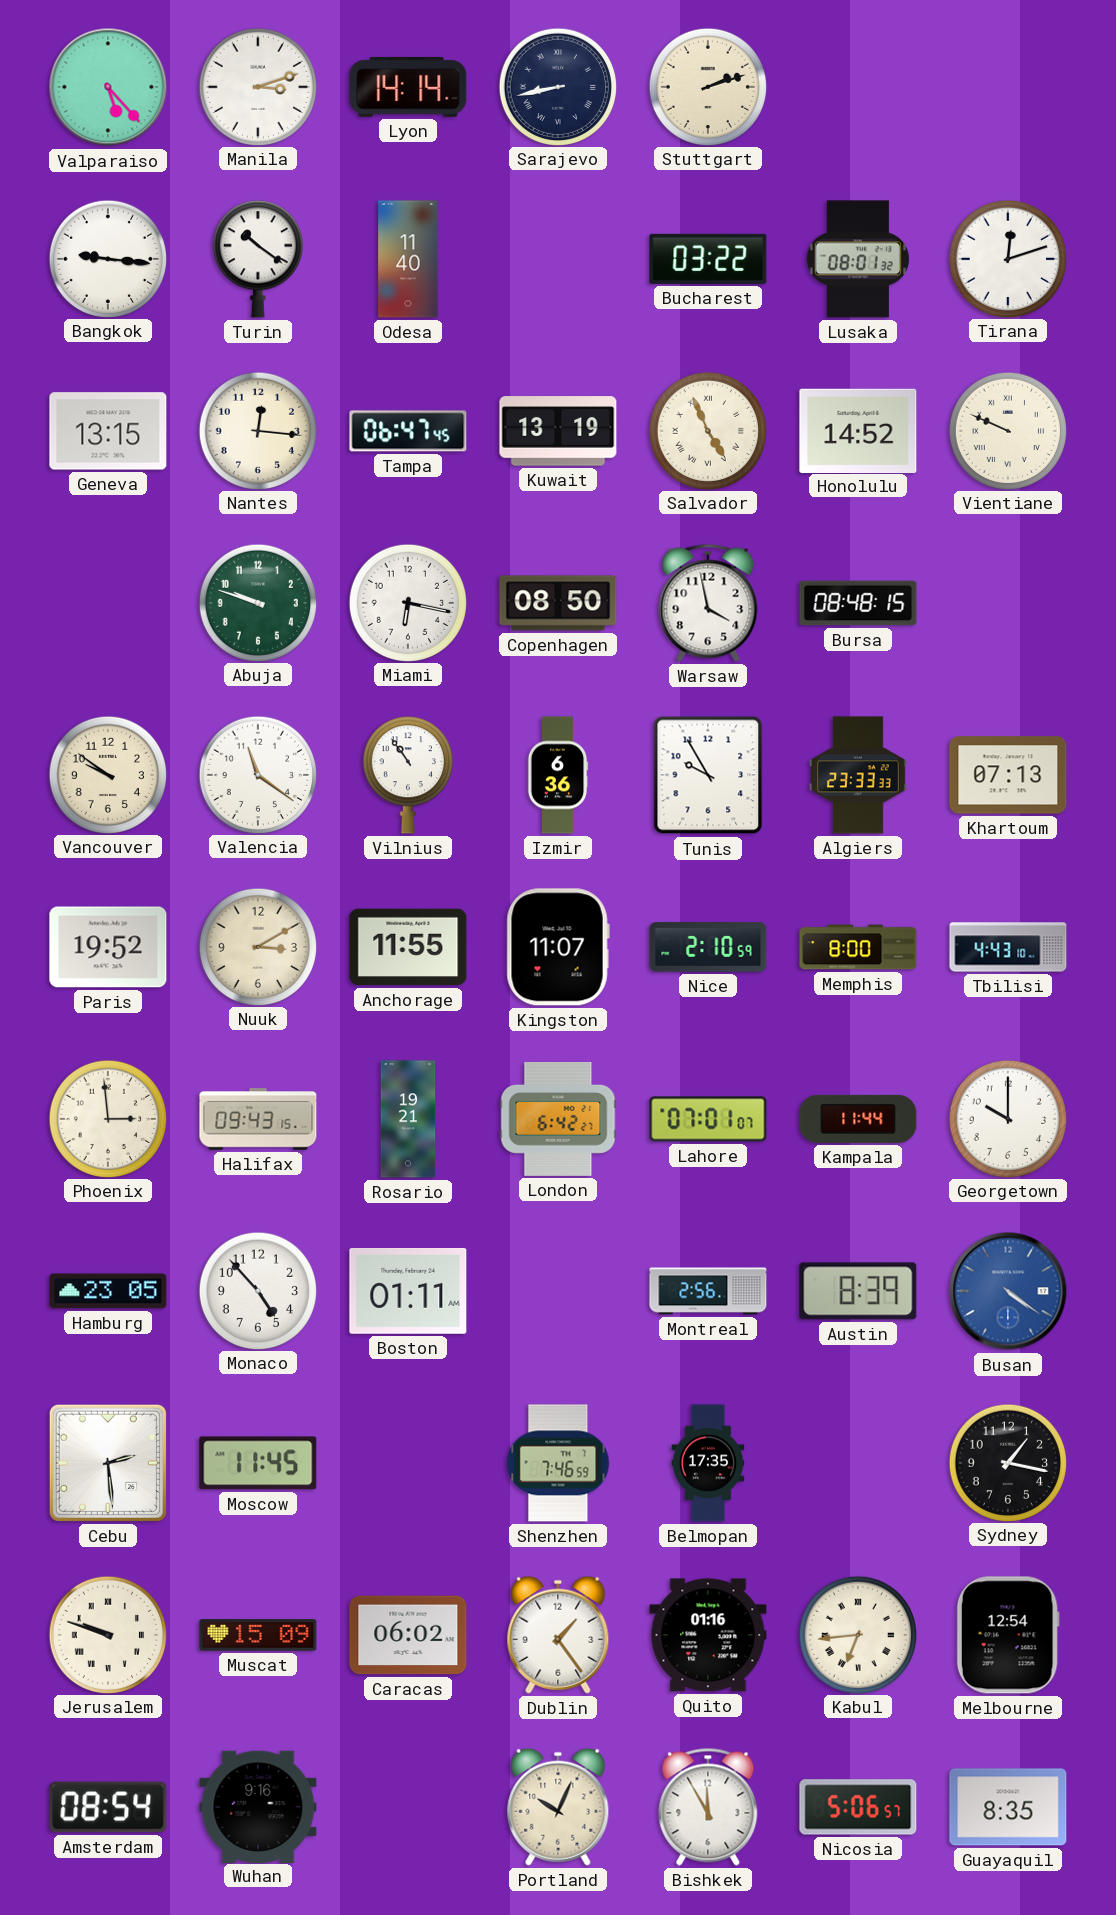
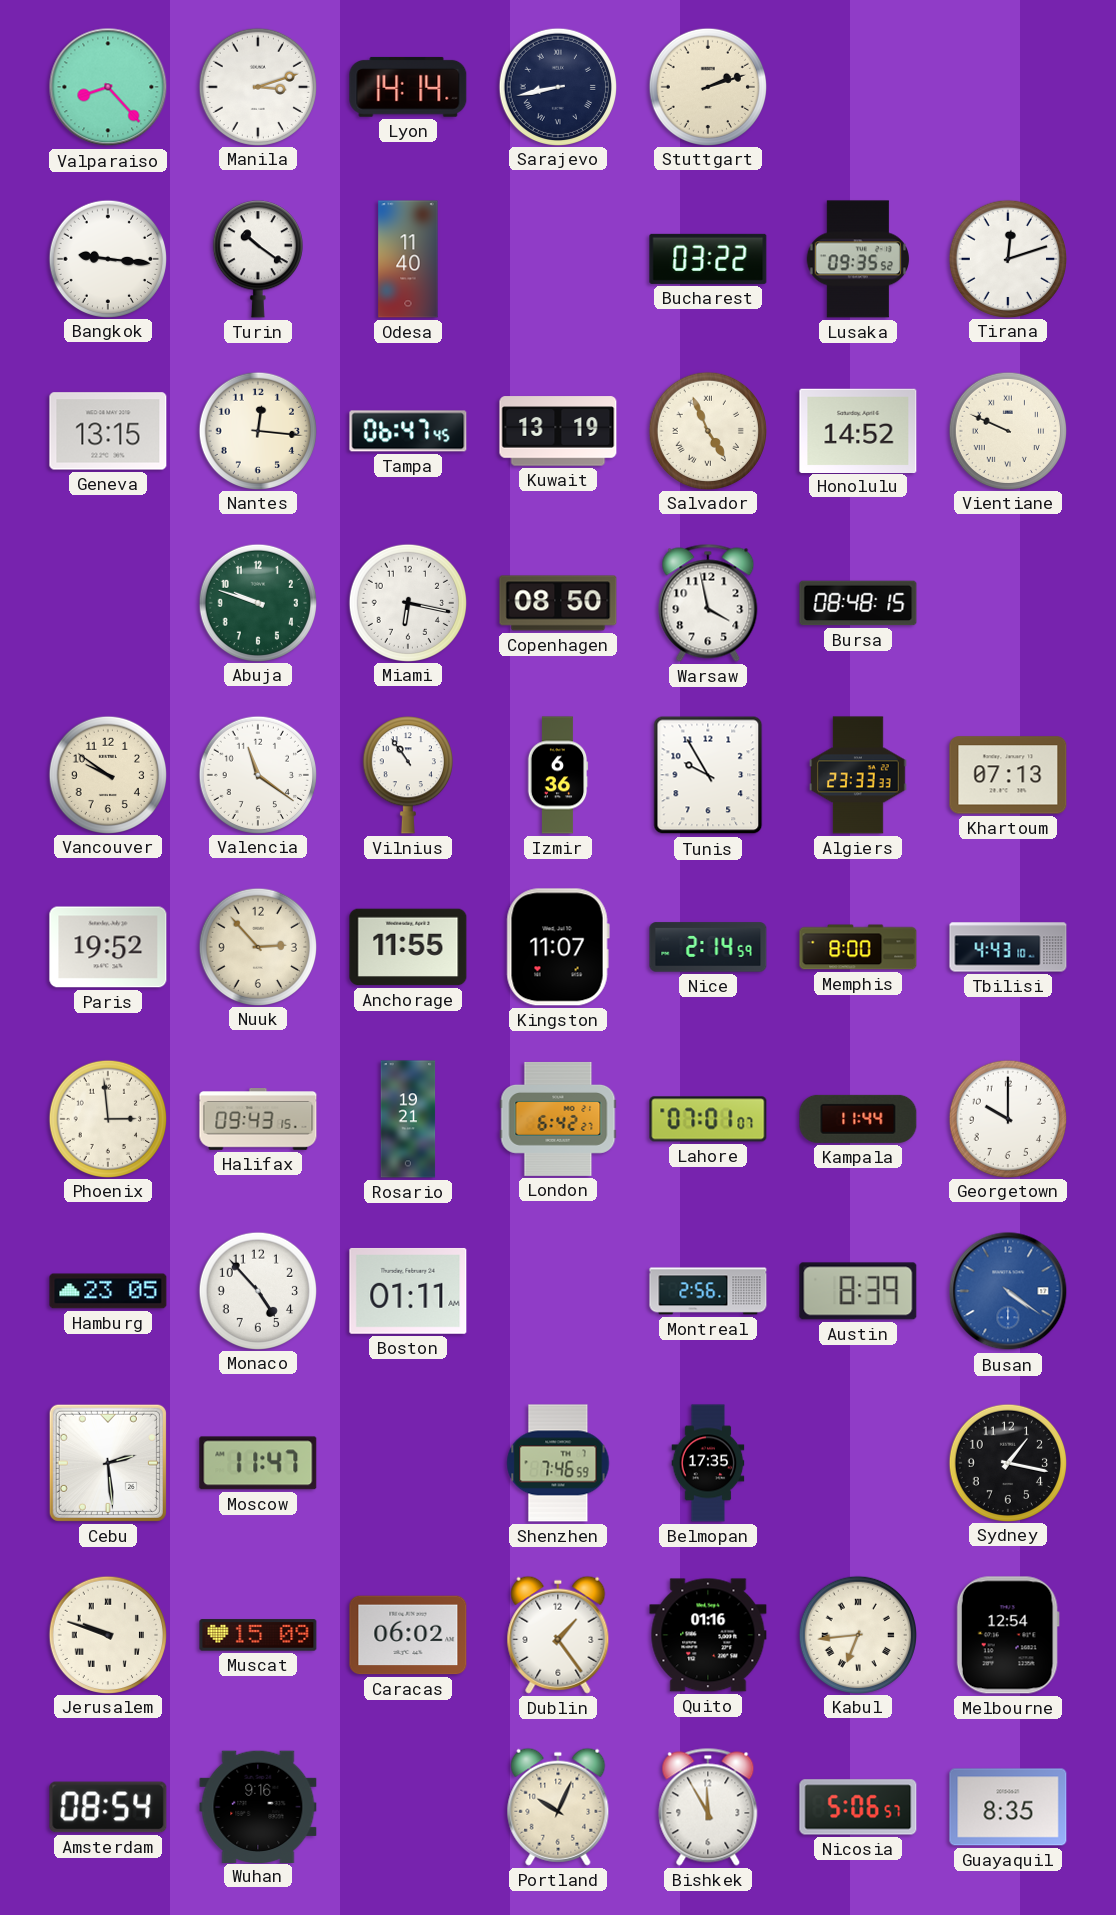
Valparaiso: 5:23 -> 8:23
Lusaka: 08:01 -> 09:35
Nuuk: 3:10 -> 2:53
Nice: 2:10 -> 2:14
Moscow: 11:45 -> 11:47
